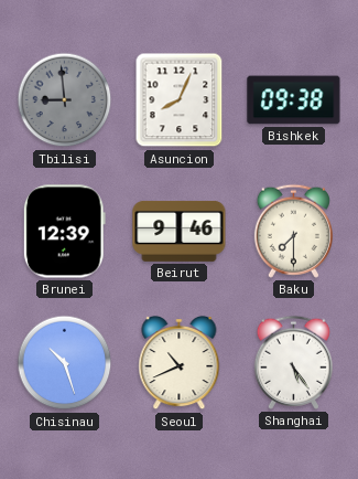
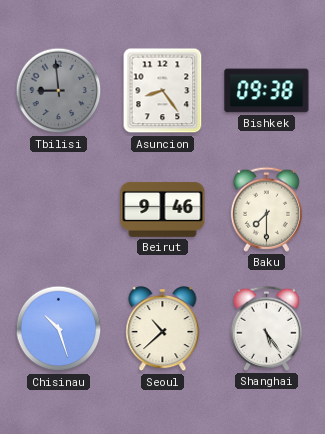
Asuncion: 8:04 -> 8:24
Brunei: 12:39 -> none
Seoul: 10:41 -> 10:38
